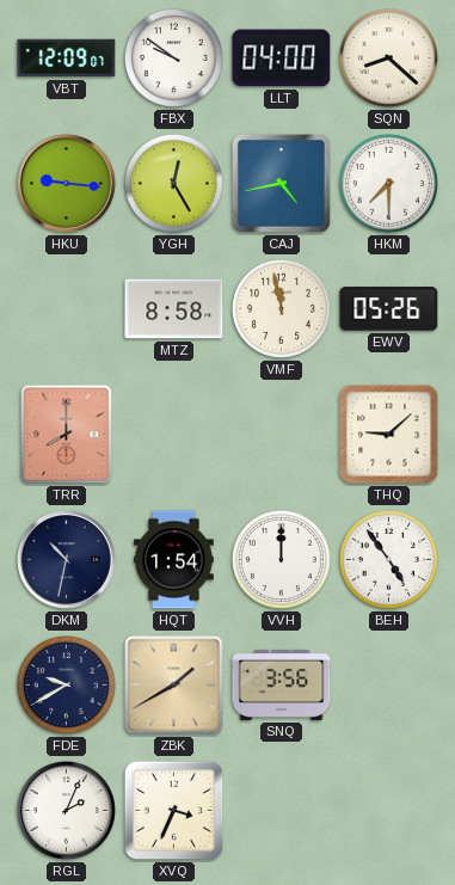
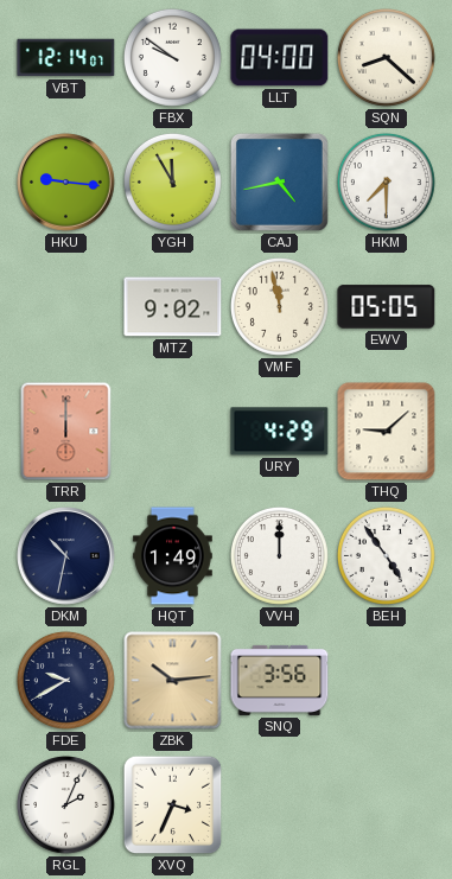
VBT: 12:09 -> 12:14
YGH: 12:25 -> 11:55
MTZ: 8:58 -> 9:02
EWV: 05:26 -> 05:05
TRR: 8:00 -> 12:00
URY: none -> 4:29
HQT: 1:54 -> 1:49
ZBK: 1:40 -> 10:14
